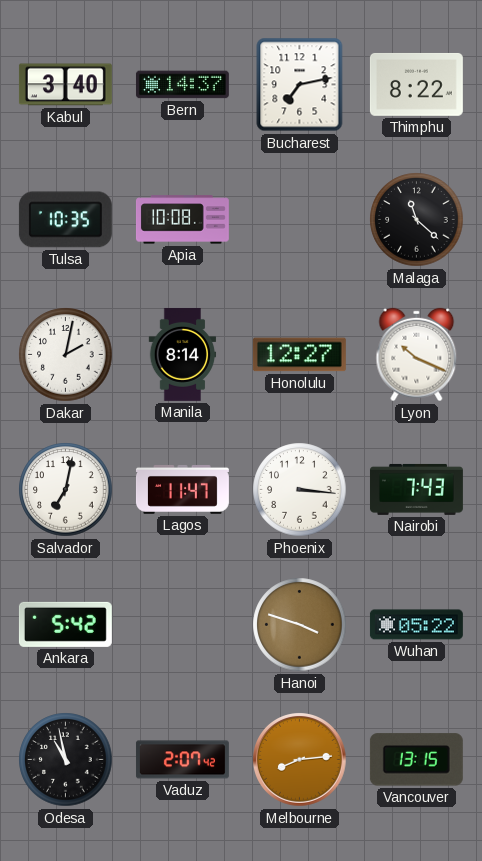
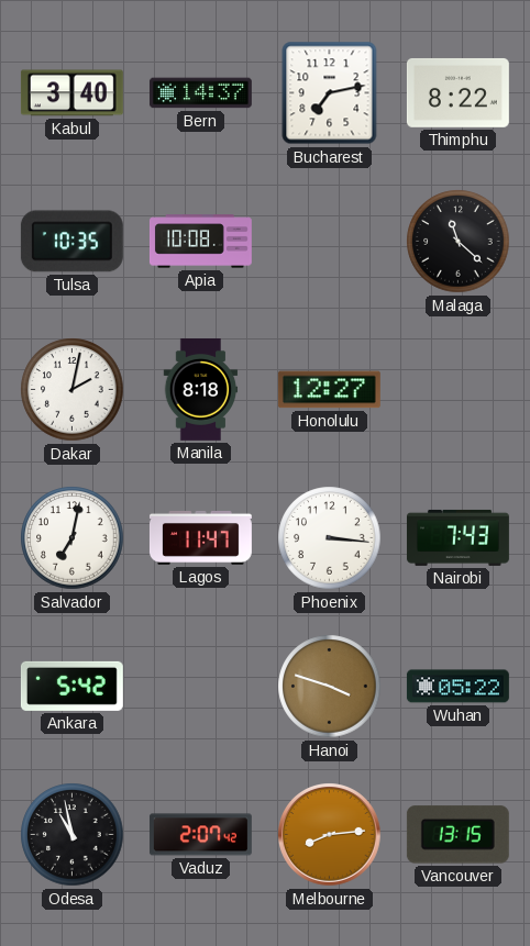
Manila: 8:14 -> 8:18
Lyon: 10:19 -> none
